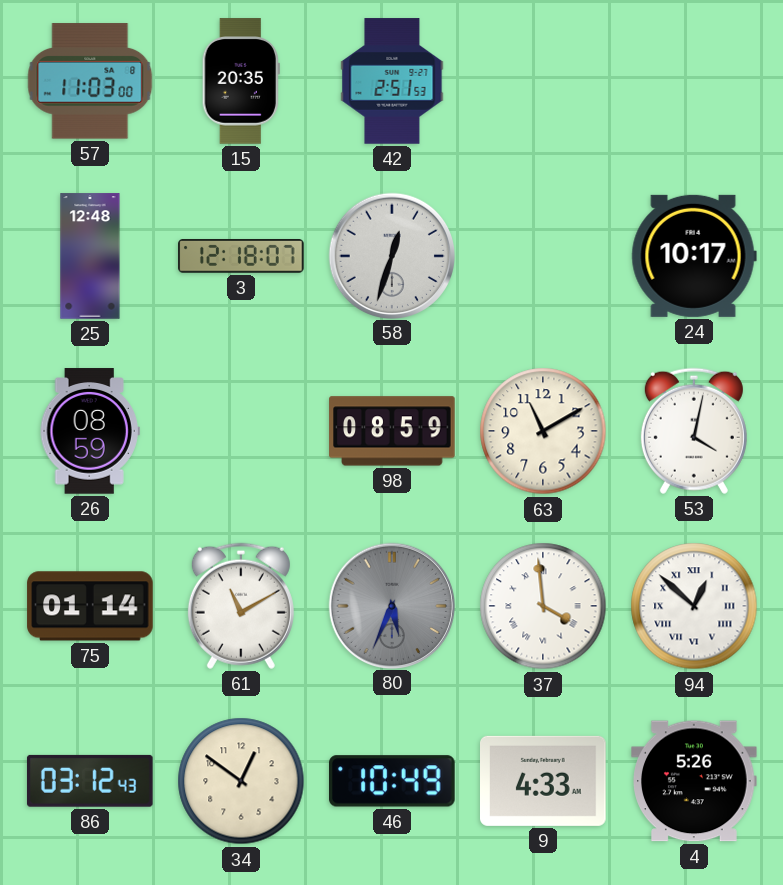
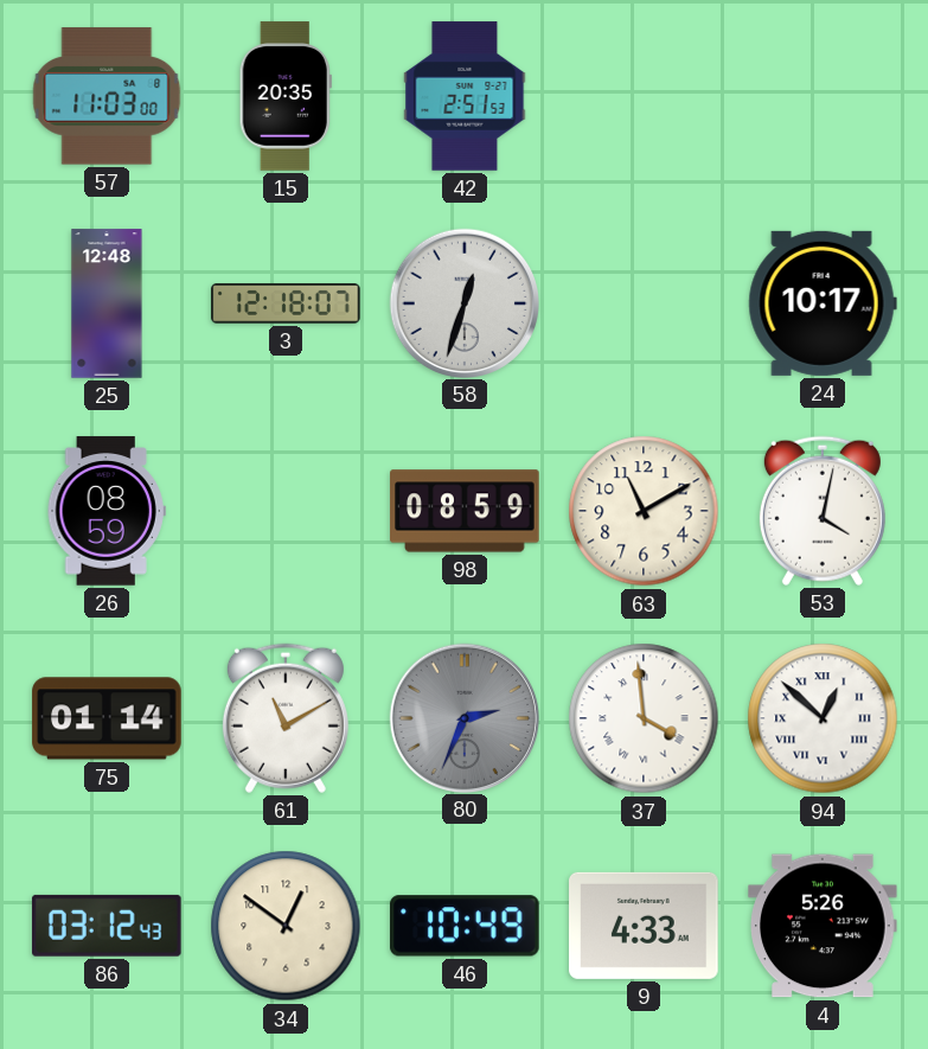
80: 5:34 -> 2:34
